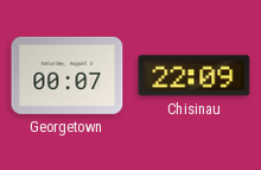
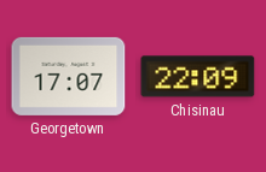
Georgetown: 00:07 -> 17:07
